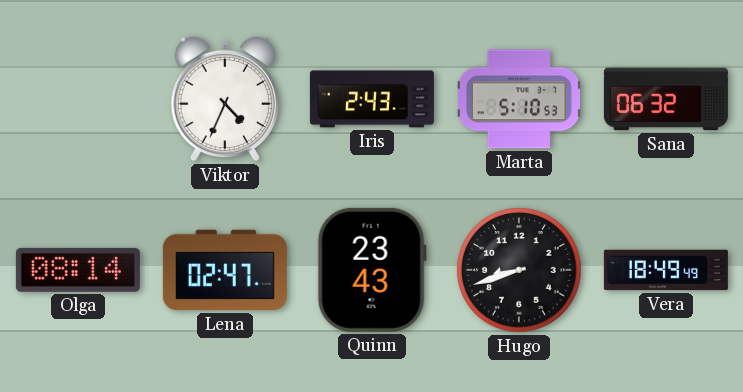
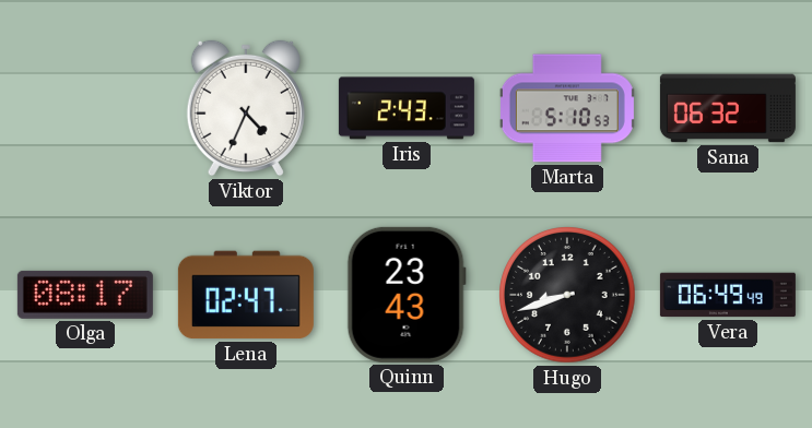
Olga: 08:14 -> 08:17
Vera: 18:49 -> 06:49
